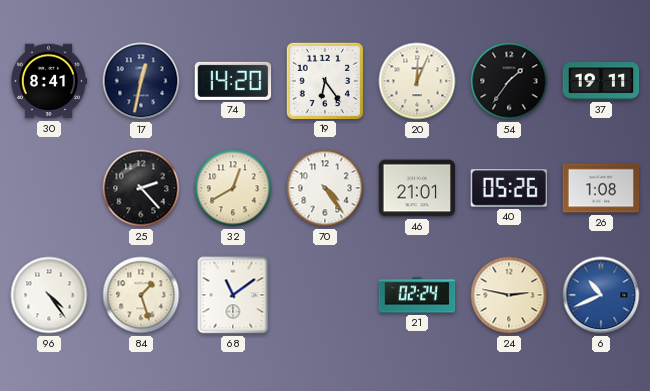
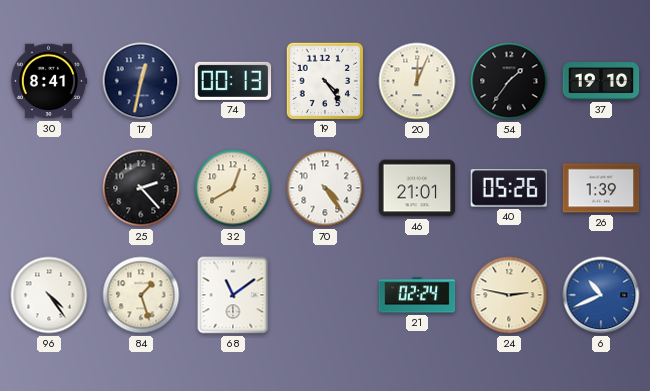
74: 14:20 -> 00:13
19: 6:24 -> 4:24
37: 19:11 -> 19:10
26: 1:08 -> 1:39
